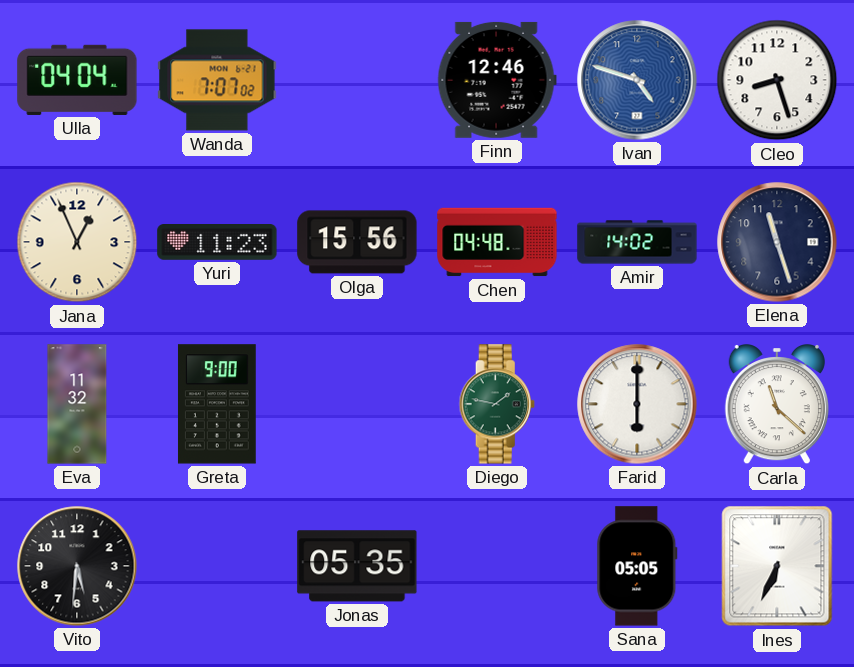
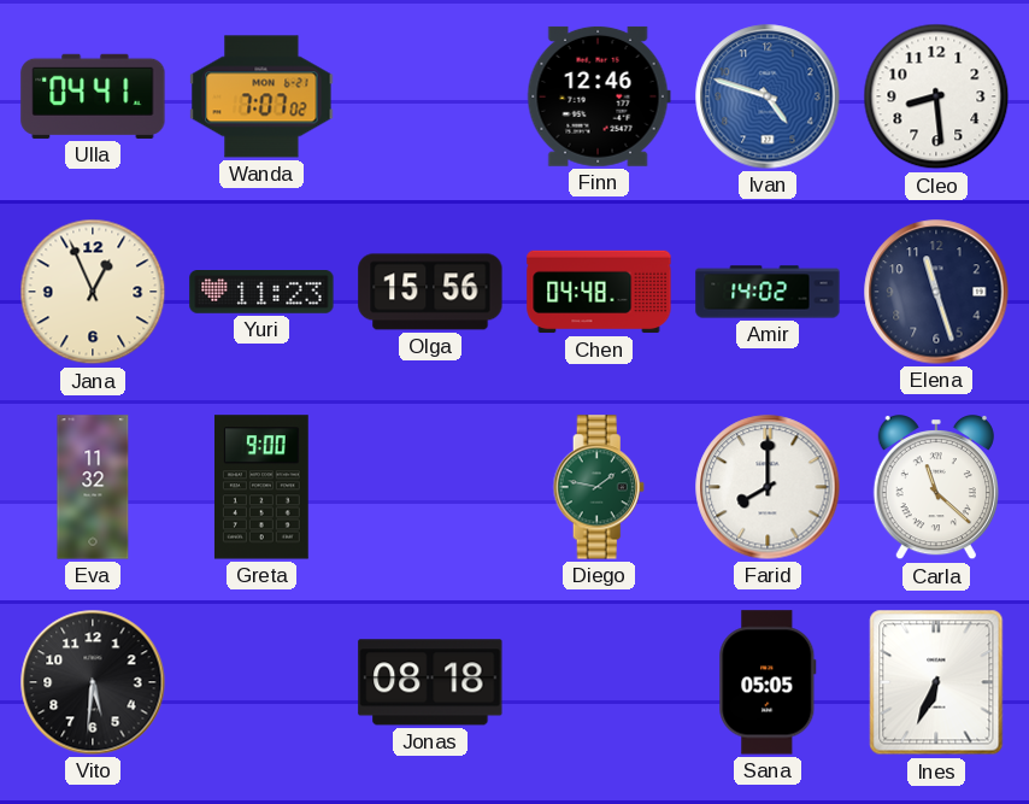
Ulla: 04:04 -> 04:41
Cleo: 8:27 -> 8:29
Farid: 6:00 -> 8:00
Jonas: 05:35 -> 08:18
